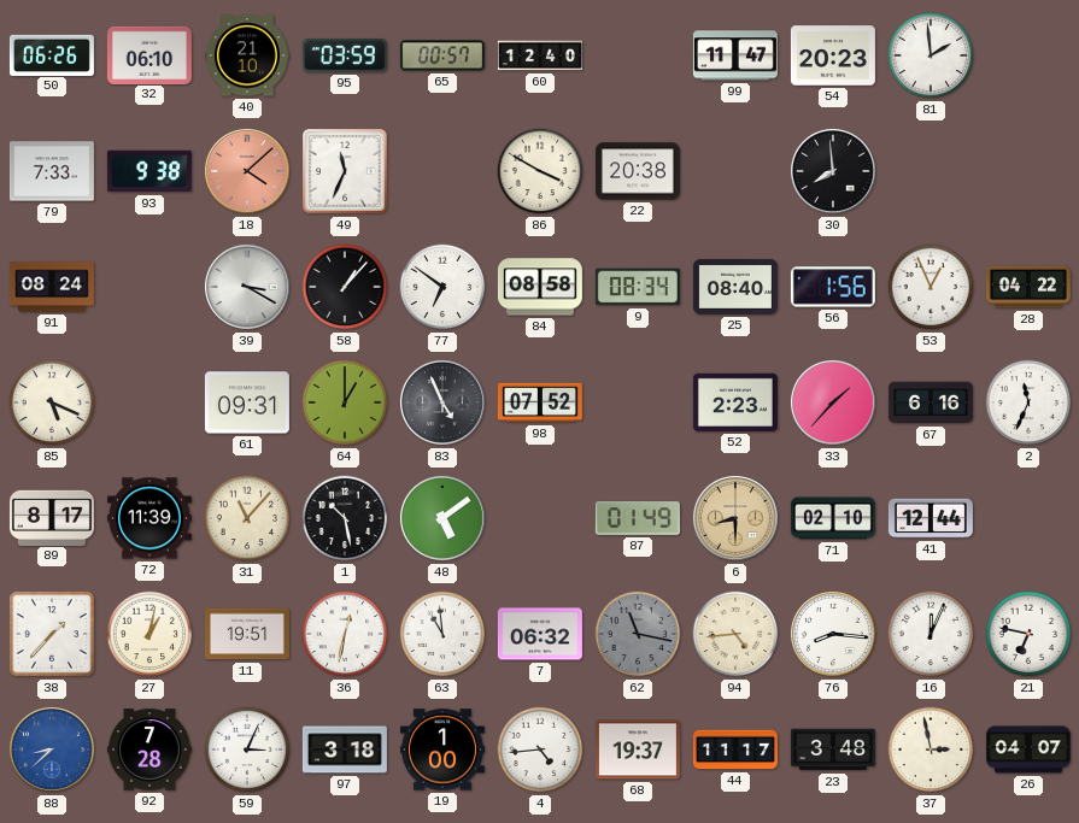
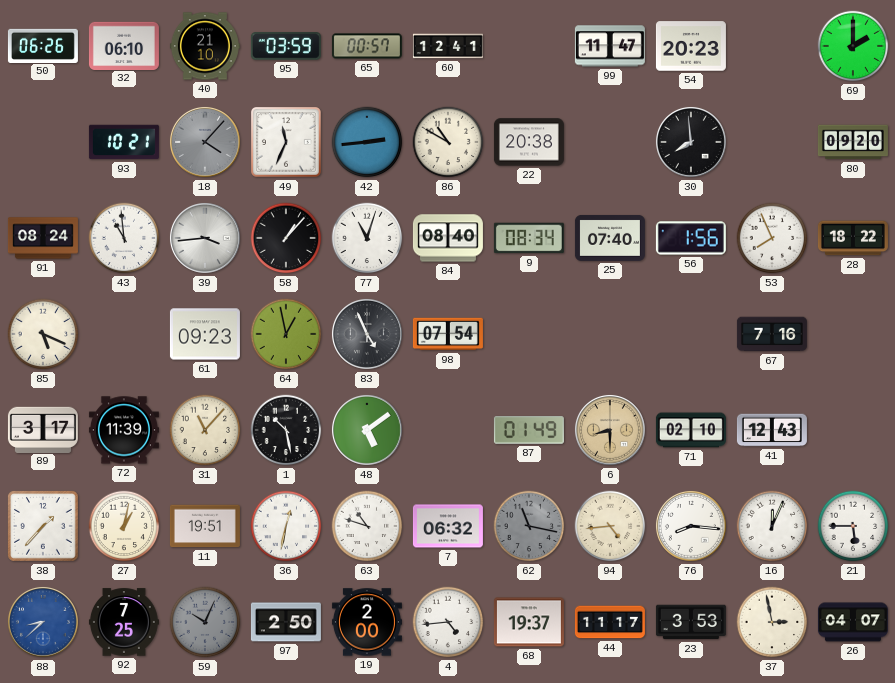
60: 12:40 -> 12:41
81: 1:59 -> none
69: none -> 2:00
79: 7:33 -> none
93: 9:38 -> 10:21
18: 4:08 -> 4:07
18 dial: salmon -> grey
42: none -> 2:44
86: 3:50 -> 10:50
80: none -> 09:20
43: none -> 10:59
39: 3:20 -> 3:44
77: 6:51 -> 11:03
84: 08:58 -> 08:40
25: 08:40 -> 07:40
53: 12:56 -> 7:56
28: 04:22 -> 18:22
61: 09:31 -> 09:23
64: 1:00 -> 12:58
98: 07:52 -> 07:54
52: 2:23 -> none
33: 1:37 -> none
67: 6:16 -> 7:16
2: 11:34 -> none
89: 8:17 -> 3:17
41: 12:44 -> 12:43
63: 10:59 -> 10:48
21: 6:47 -> 5:45
92: 7:28 -> 7:25
59: 3:04 -> 10:04
59 dial: white -> grey
97: 3:18 -> 2:50
19: 1:00 -> 2:00
23: 3:48 -> 3:53
